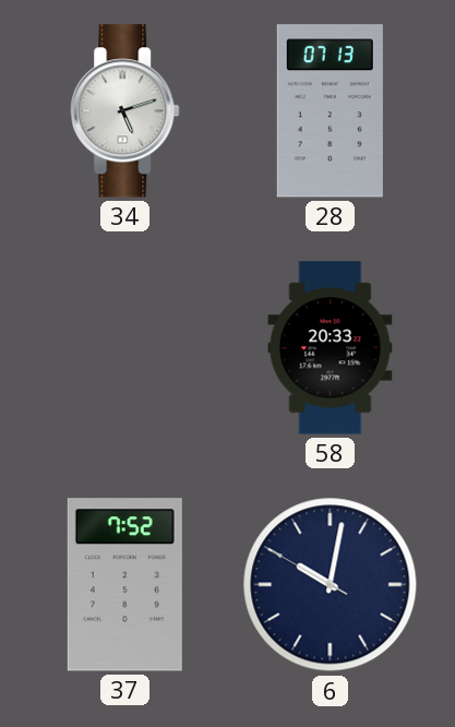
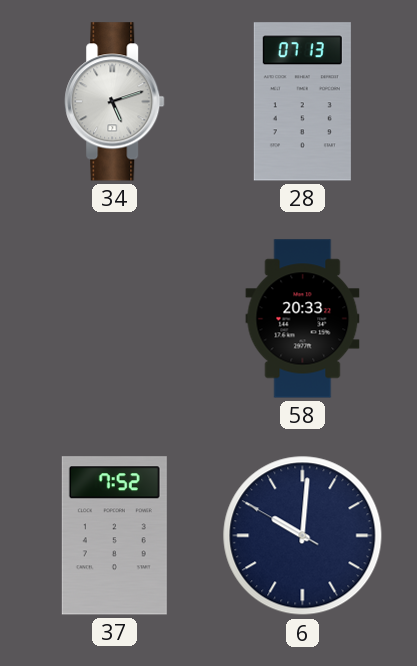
6: 10:01 -> 10:00
